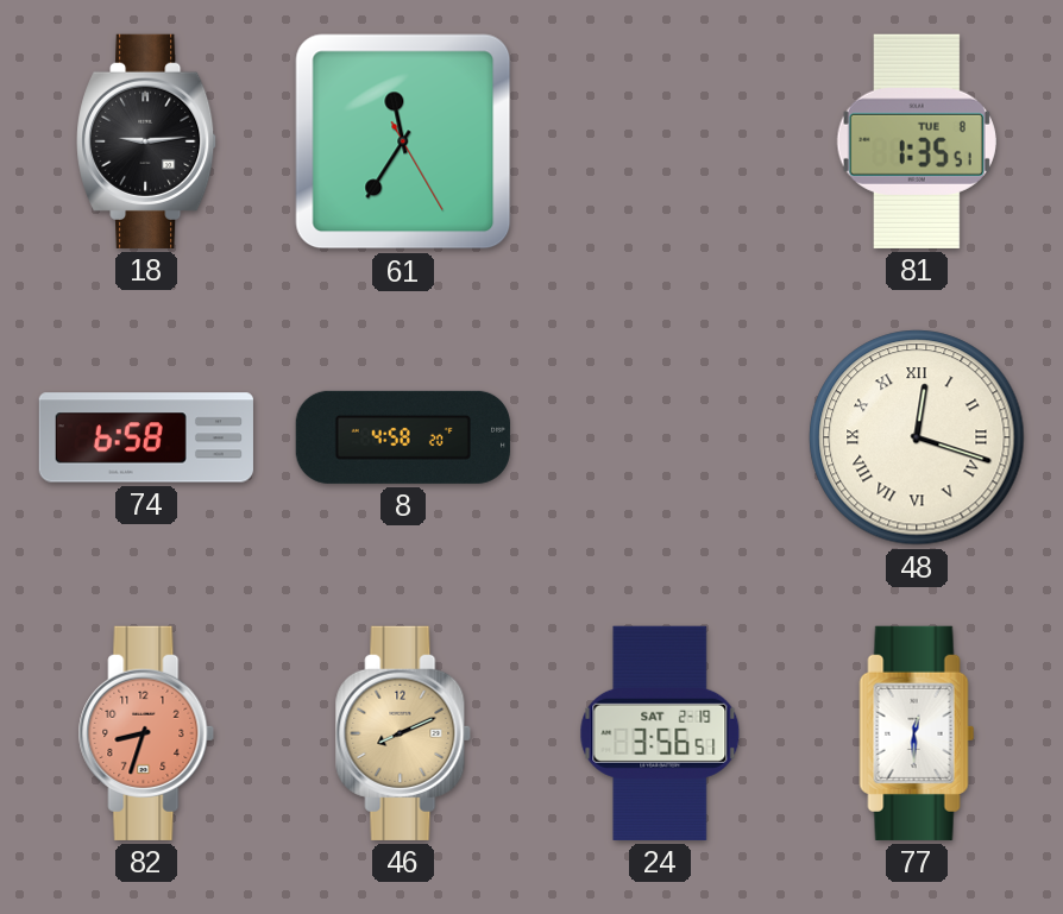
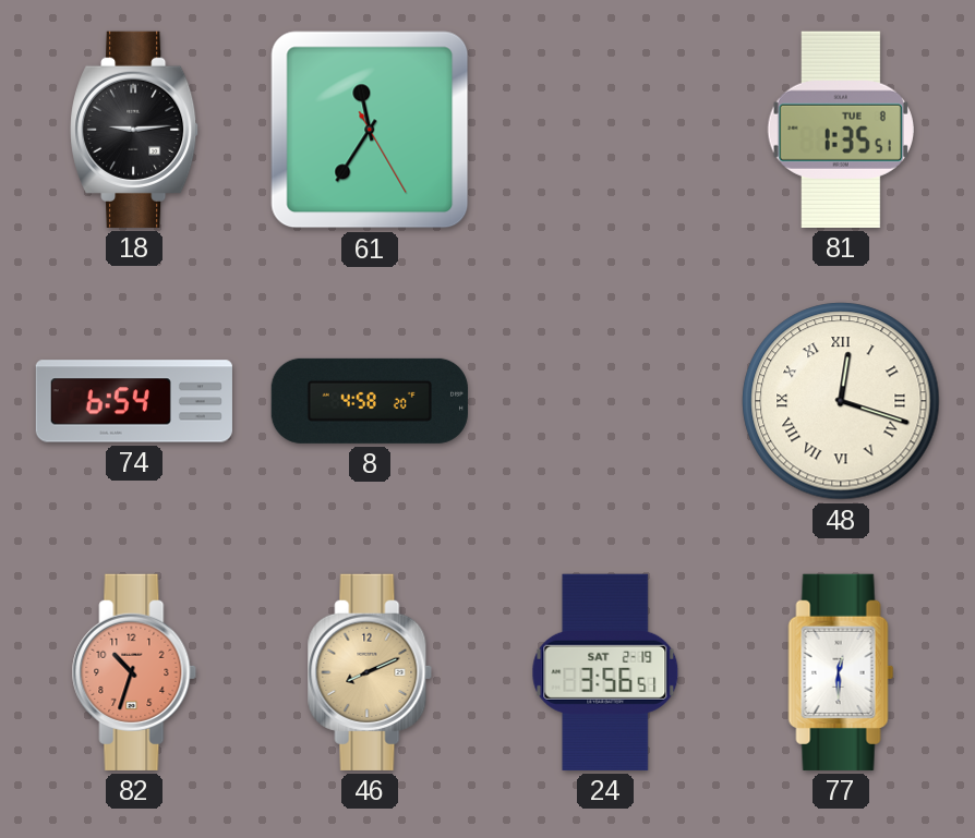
74: 6:58 -> 6:54
82: 8:33 -> 10:33
